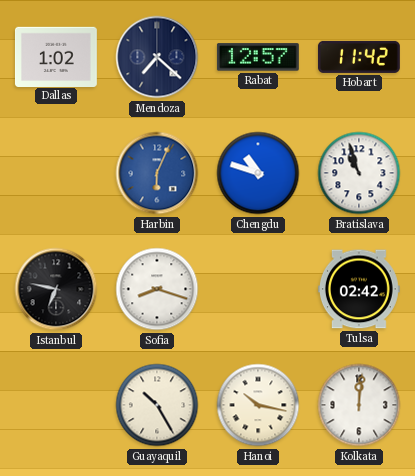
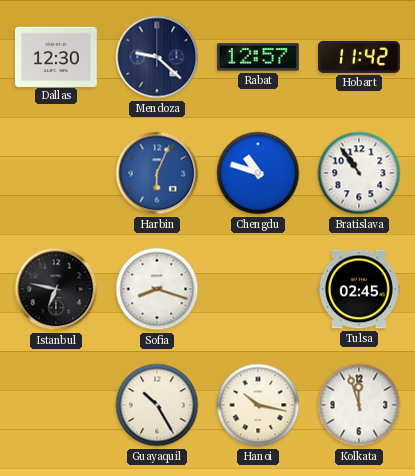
Dallas: 1:02 -> 12:30
Mendoza: 7:22 -> 9:22
Bratislava: 10:57 -> 10:54
Tulsa: 02:42 -> 02:45
Kolkata: 12:01 -> 11:57
